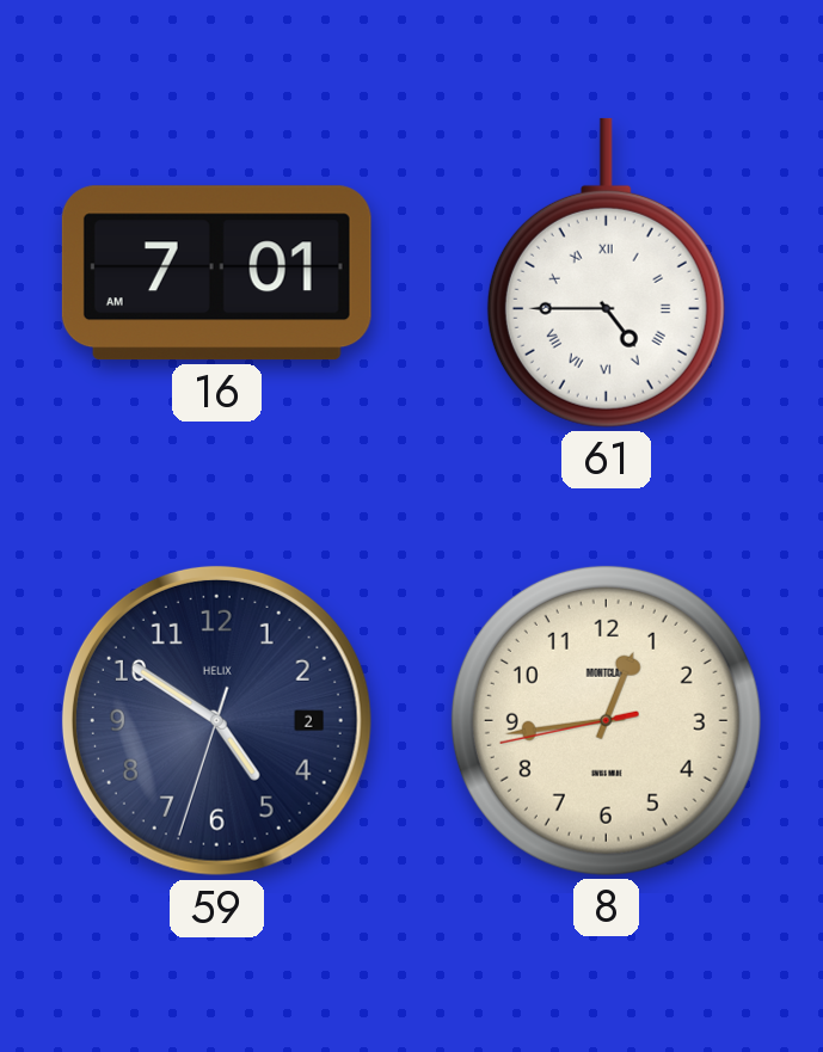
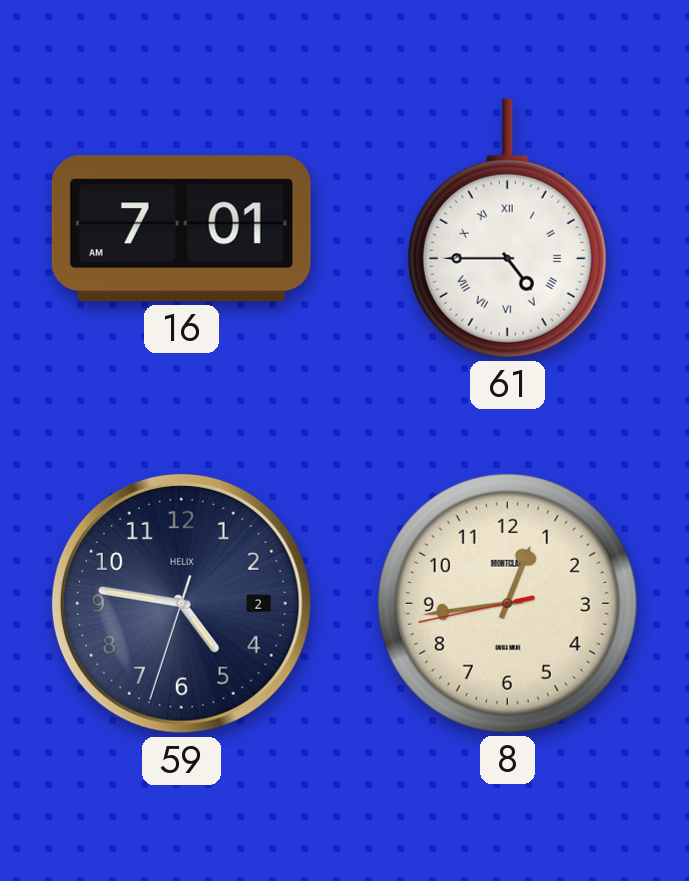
59: 4:50 -> 4:46
